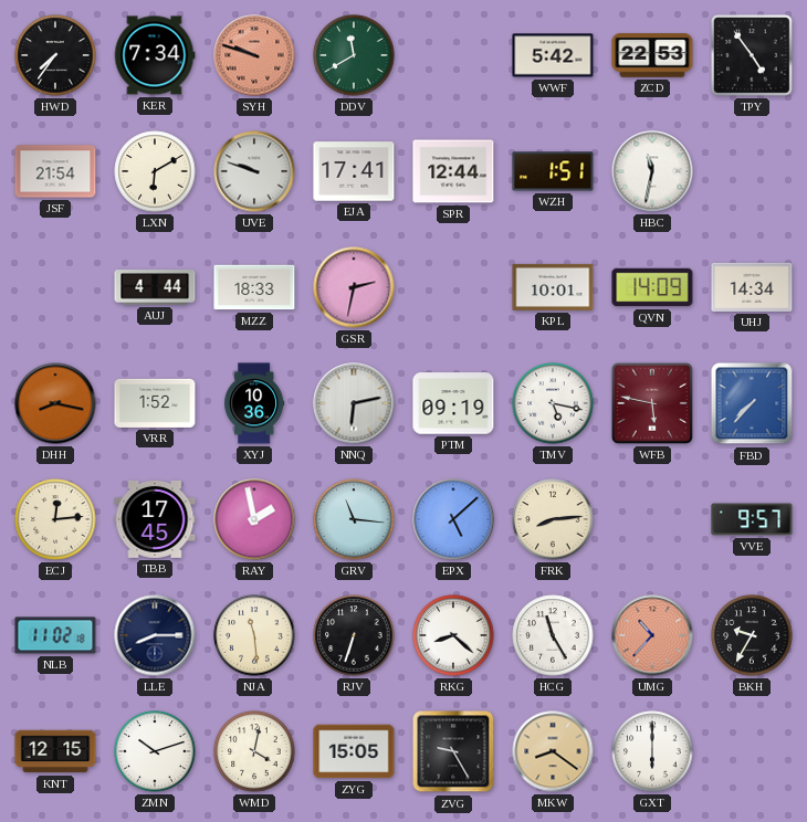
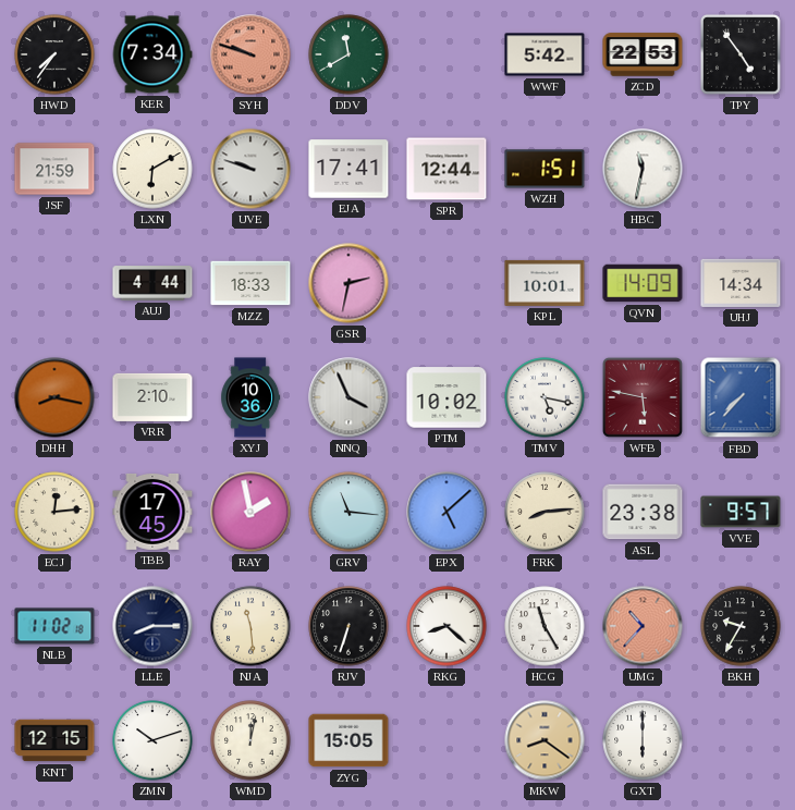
JSF: 21:54 -> 21:59
VRR: 1:52 -> 2:10
NNQ: 6:13 -> 3:56
PTM: 09:19 -> 10:02
ASL: none -> 23:38
WMD: 4:02 -> 12:02
ZVG: 9:25 -> none
